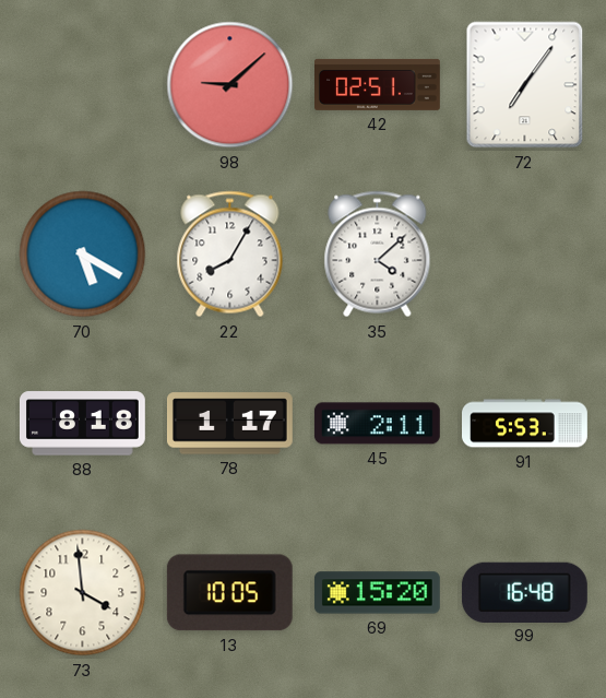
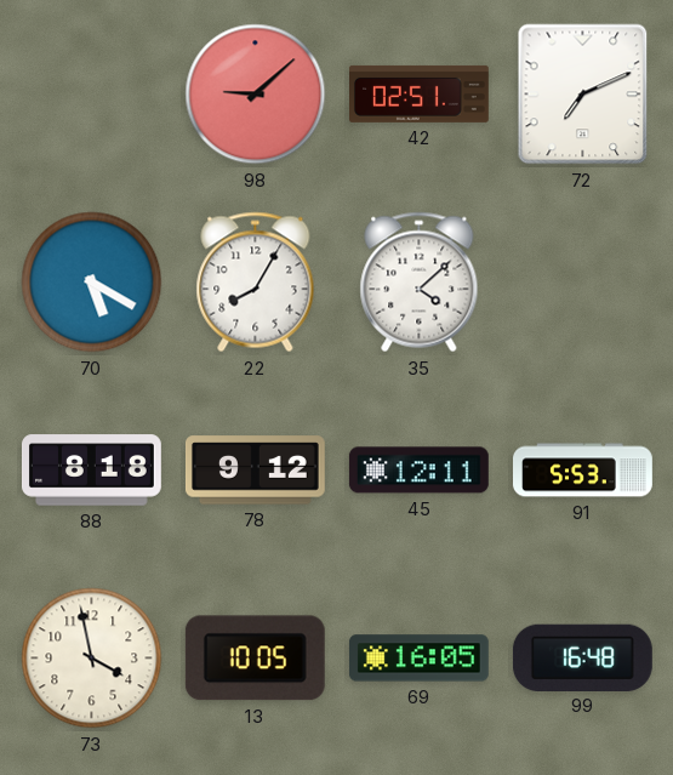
72: 7:06 -> 7:11
78: 1:17 -> 9:12
45: 2:11 -> 12:11
73: 3:59 -> 3:58
69: 15:20 -> 16:05
